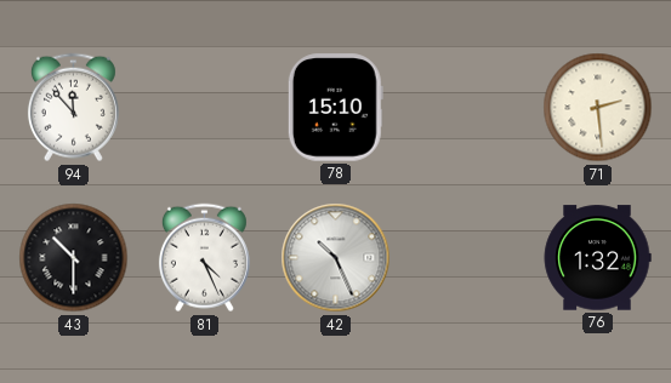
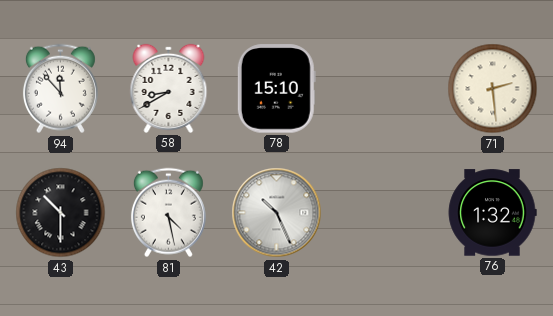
58: none -> 8:40
81: 4:26 -> 4:28
